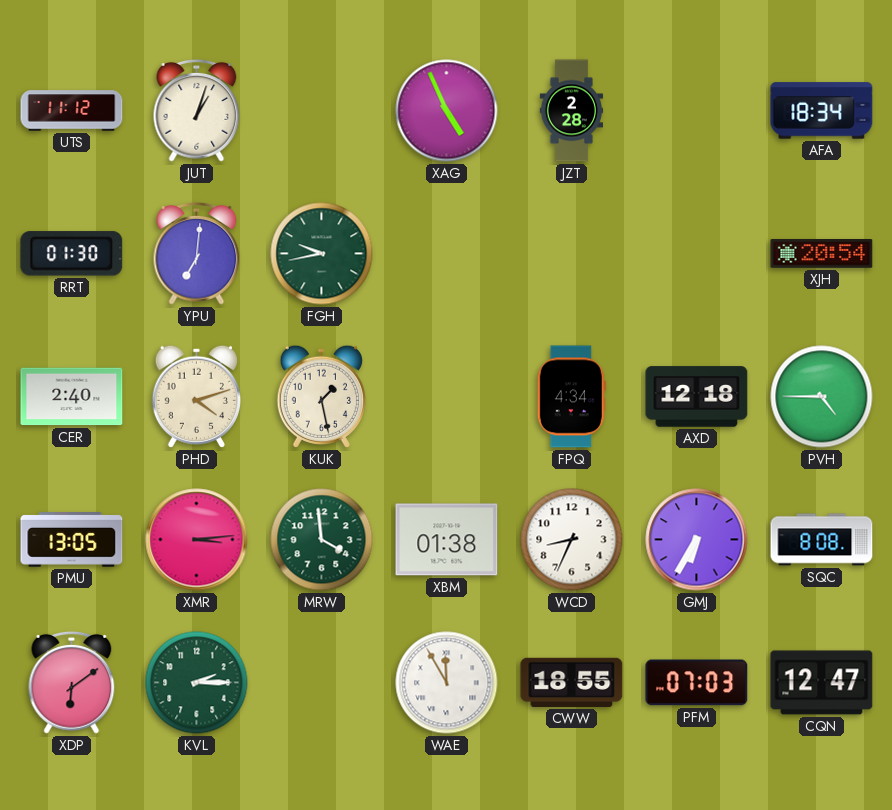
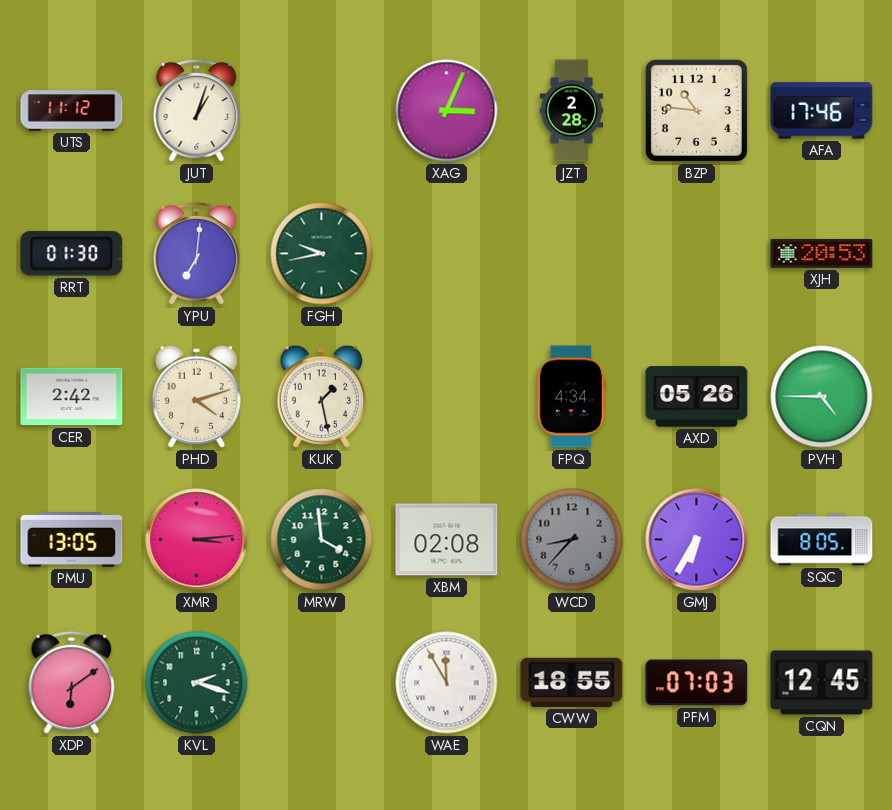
XAG: 4:56 -> 3:04
BZP: none -> 10:46
AFA: 18:34 -> 17:46
XJH: 20:54 -> 20:53
CER: 2:40 -> 2:42
AXD: 12:18 -> 05:26
XBM: 01:38 -> 02:08
WCD: 8:34 -> 8:37
WCD dial: white -> grey
SQC: 8:08 -> 8:05
KVL: 2:15 -> 2:18
CQN: 12:47 -> 12:45
